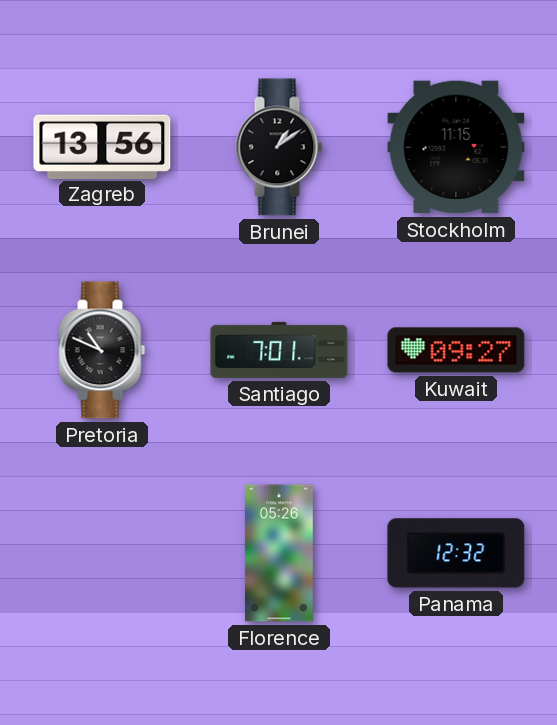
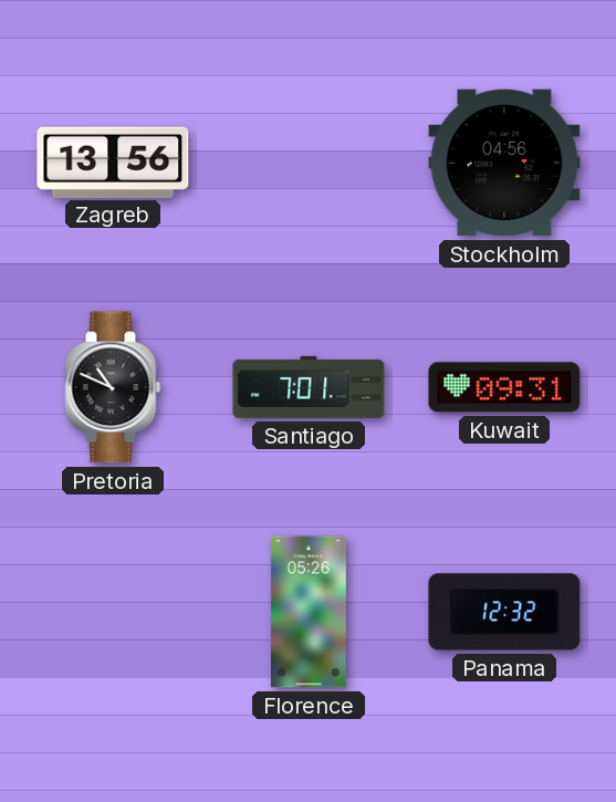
Brunei: 1:09 -> none
Stockholm: 11:15 -> 04:56
Kuwait: 09:27 -> 09:31
